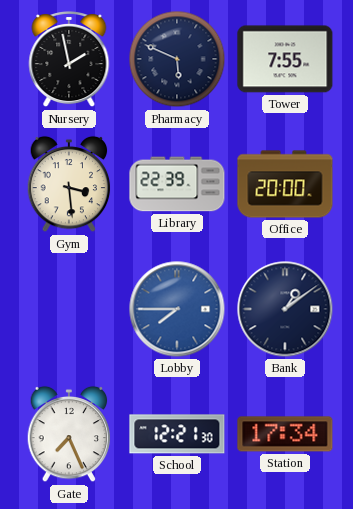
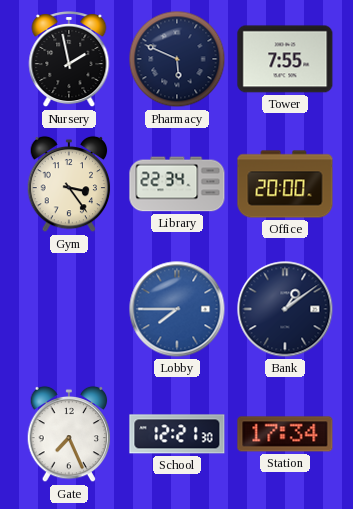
Gym: 3:29 -> 3:24
Library: 22:39 -> 22:34
